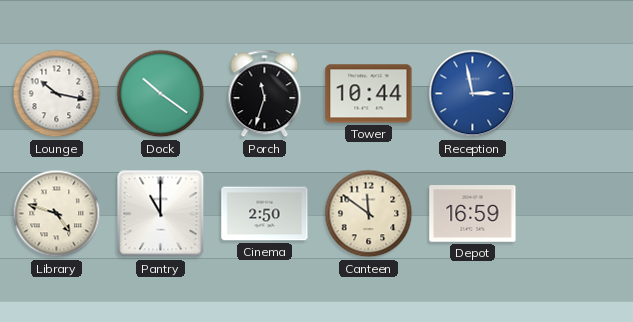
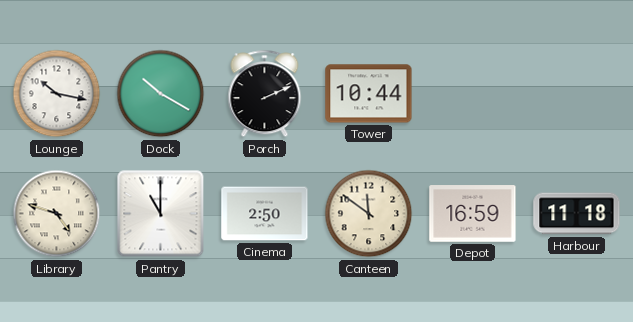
Dock: 10:21 -> 10:20
Porch: 11:33 -> 2:11
Reception: 2:58 -> none
Harbour: none -> 11:18
